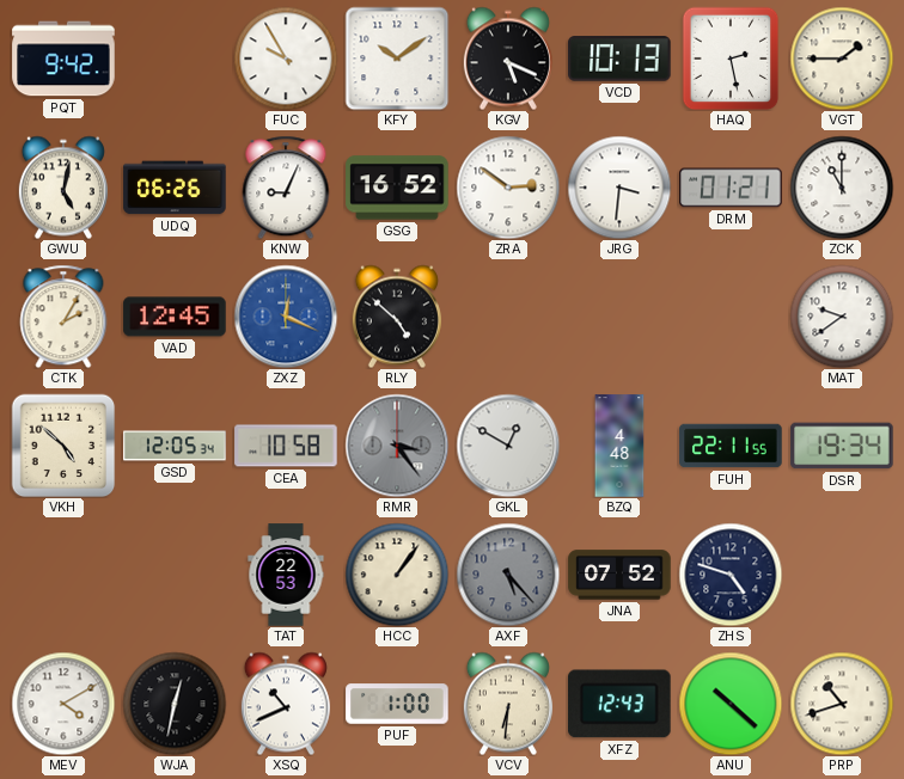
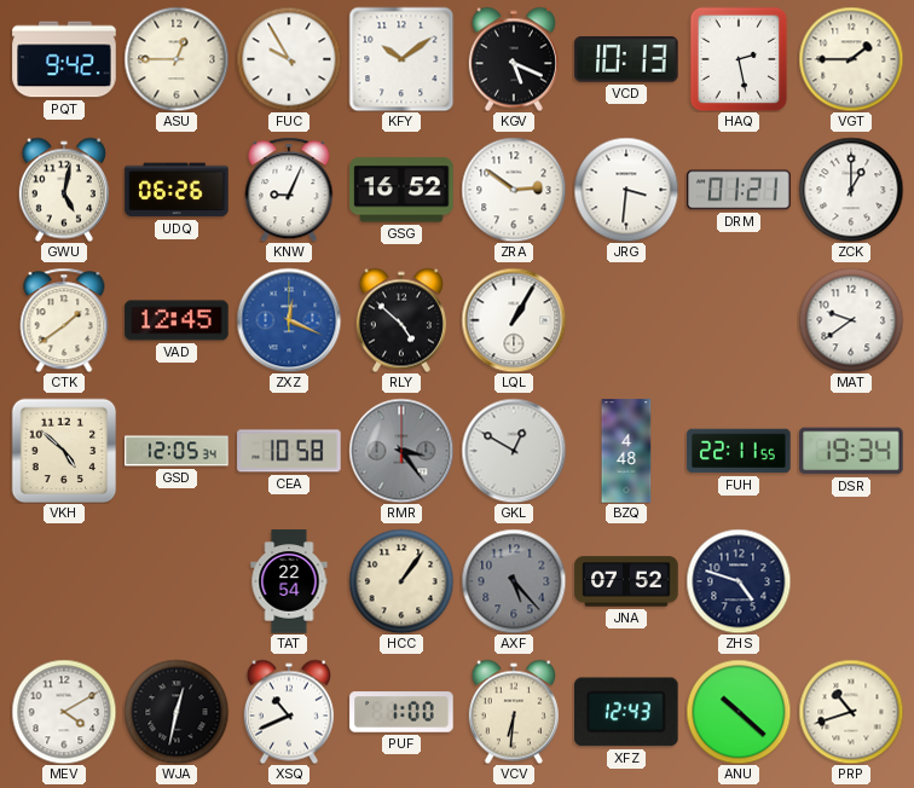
ASU: none -> 12:45
ZCK: 11:00 -> 1:00
CTK: 2:05 -> 1:39
LQL: none -> 1:05
TAT: 22:53 -> 22:54
